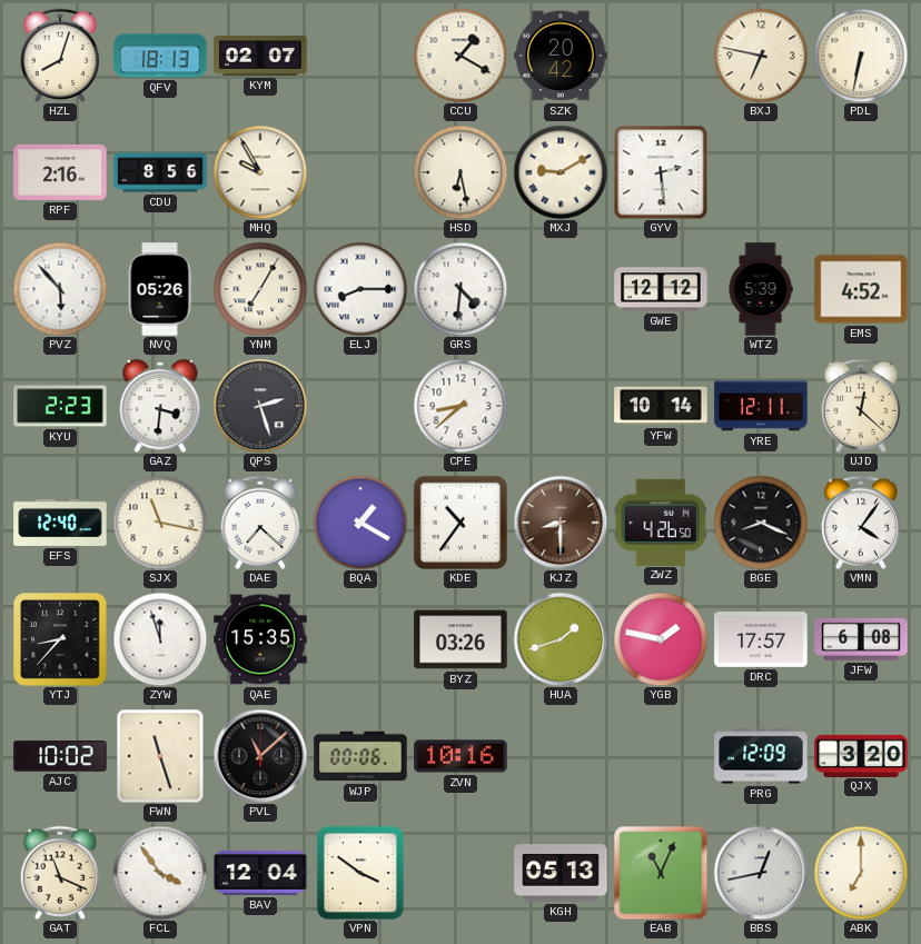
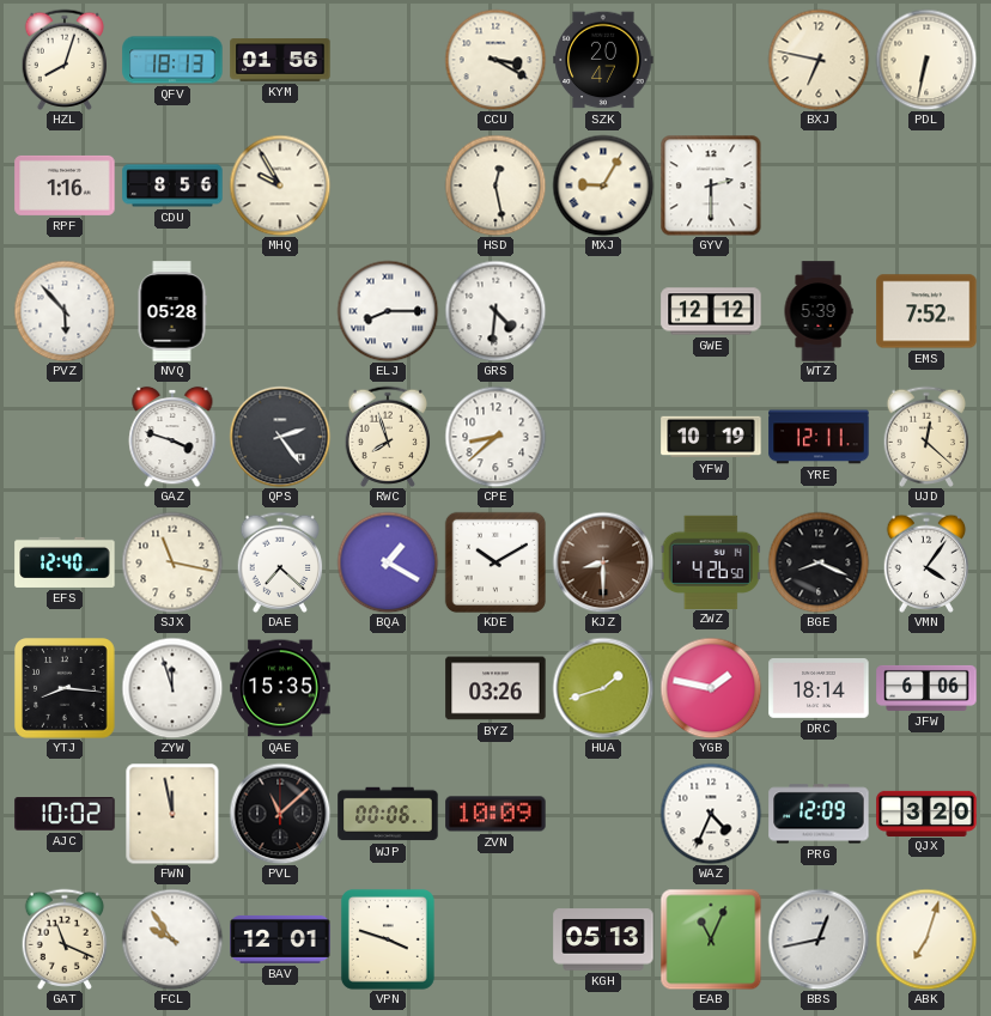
KYM: 02:07 -> 01:56
CCU: 1:20 -> 3:20
SZK: 20:42 -> 20:47
RPF: 2:16 -> 1:16
HSD: 6:28 -> 12:28
MXJ: 9:10 -> 9:05
GYV: 2:29 -> 2:30
NVQ: 05:26 -> 05:28
YNM: 7:05 -> none
EMS: 4:52 -> 7:52
KYU: 2:23 -> none
GAZ: 3:31 -> 3:48
QPS: 2:27 -> 2:24
RWC: none -> 7:57
YFW: 10:14 -> 10:19
KDE: 10:36 -> 10:10
YTJ: 8:37 -> 8:16
DRC: 17:57 -> 18:14
JFW: 6:08 -> 6:06
FWN: 11:27 -> 11:58
ZVN: 10:16 -> 10:09
WAZ: none -> 4:34
FCL: 3:54 -> 9:54
BAV: 12:04 -> 12:01
VPN: 3:51 -> 3:48
ABK: 7:00 -> 7:03
